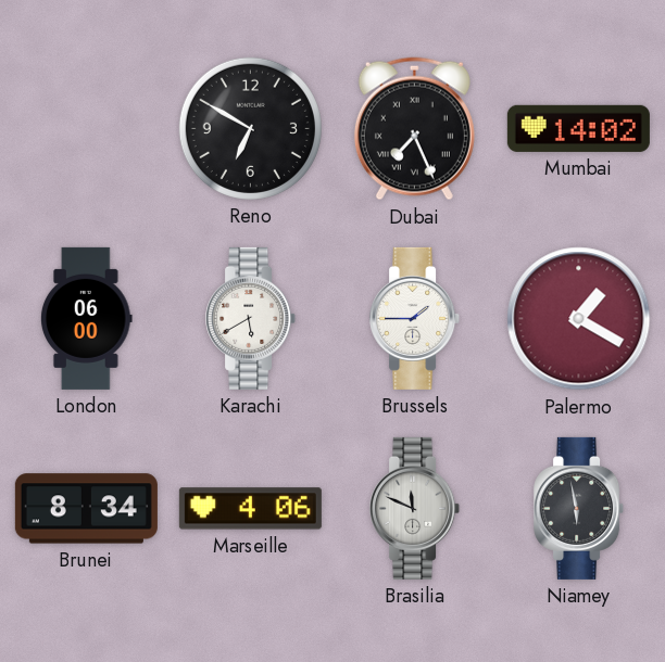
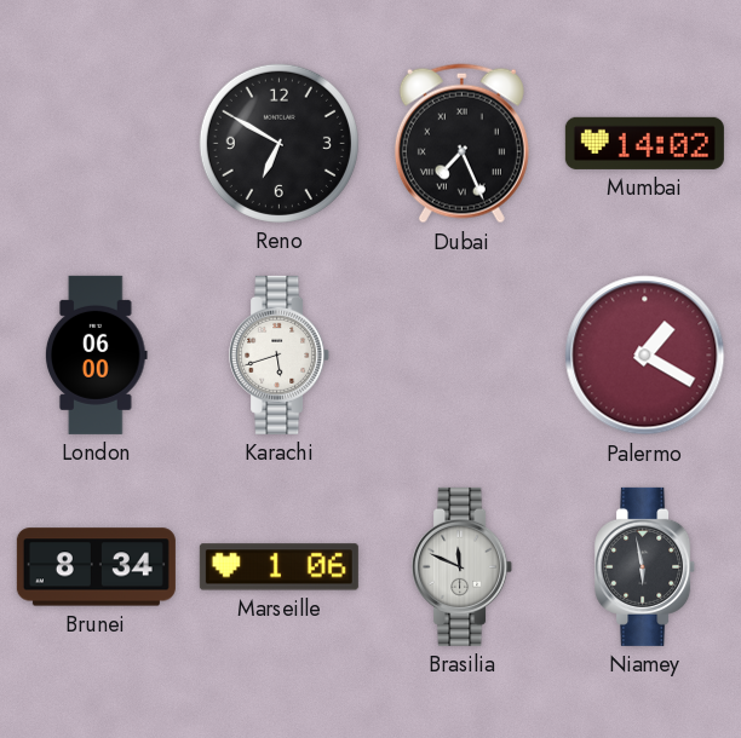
Karachi: 5:40 -> 5:42
Brussels: 1:45 -> none
Marseille: 4:06 -> 1:06
